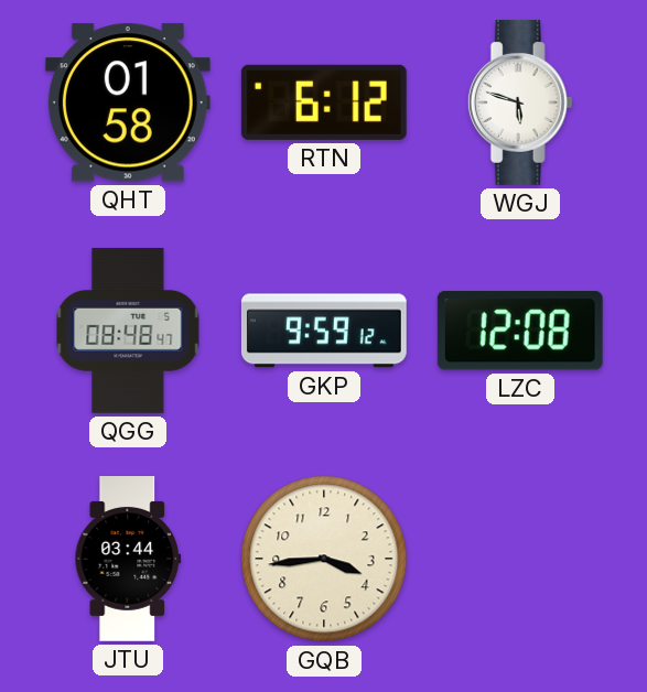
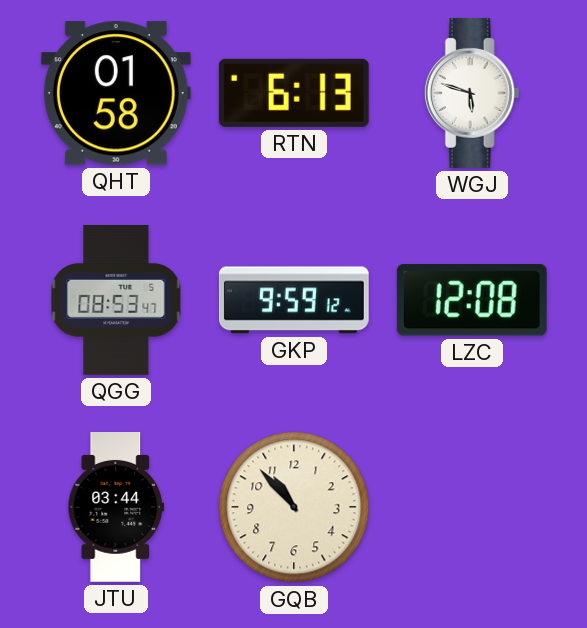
RTN: 6:12 -> 6:13
QGG: 08:48 -> 08:53
GQB: 3:44 -> 10:53
